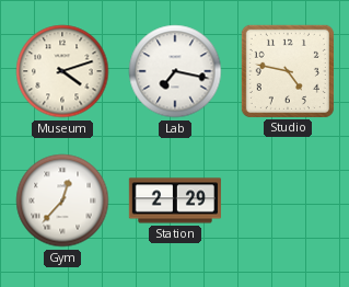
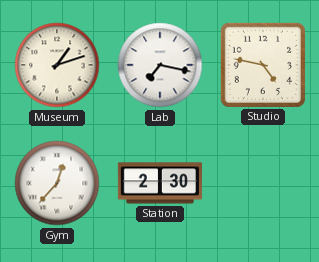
Museum: 4:12 -> 1:12
Station: 2:29 -> 2:30
